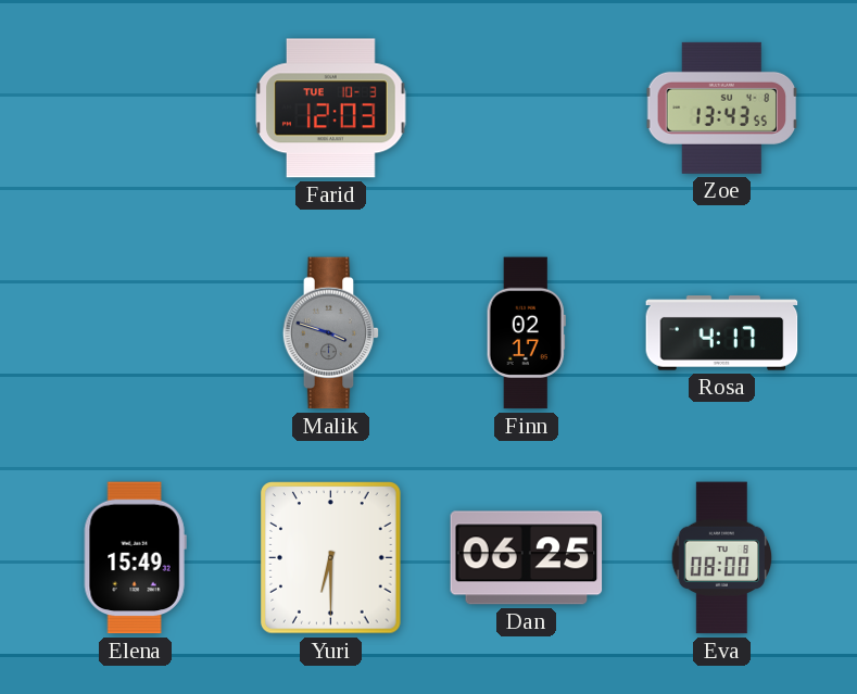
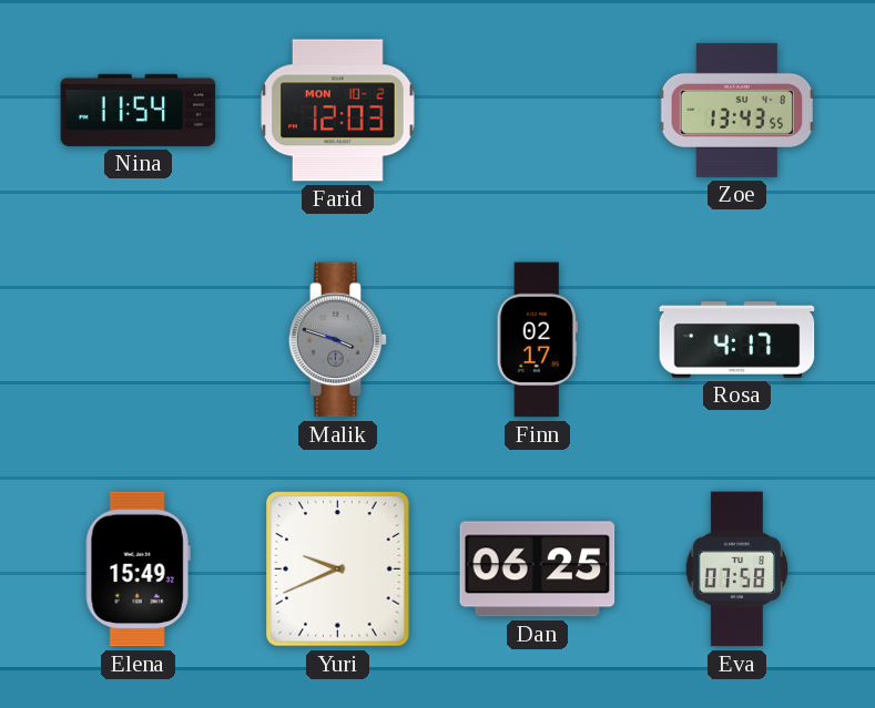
Nina: none -> 11:54
Farid date: TUE 10-3 -> MON 10-2
Yuri: 6:30 -> 9:41
Eva: 08:00 -> 07:58
